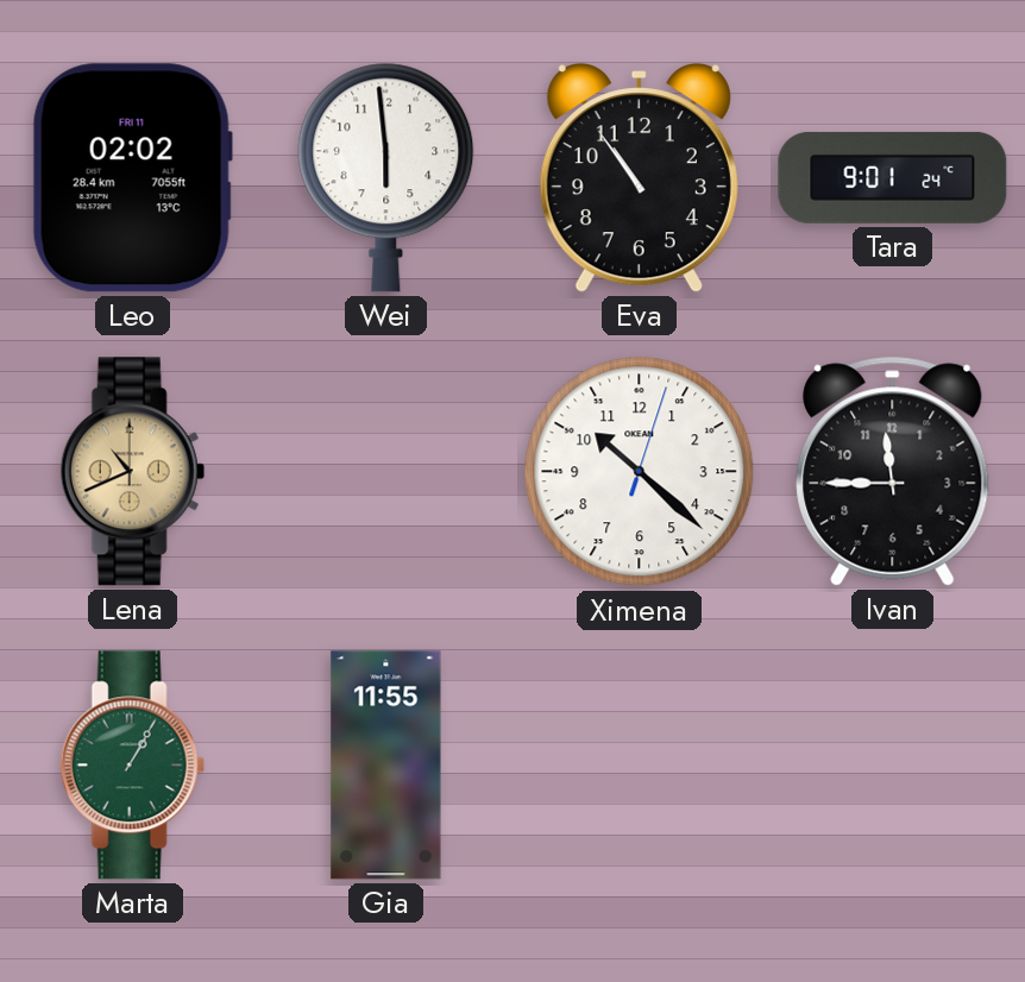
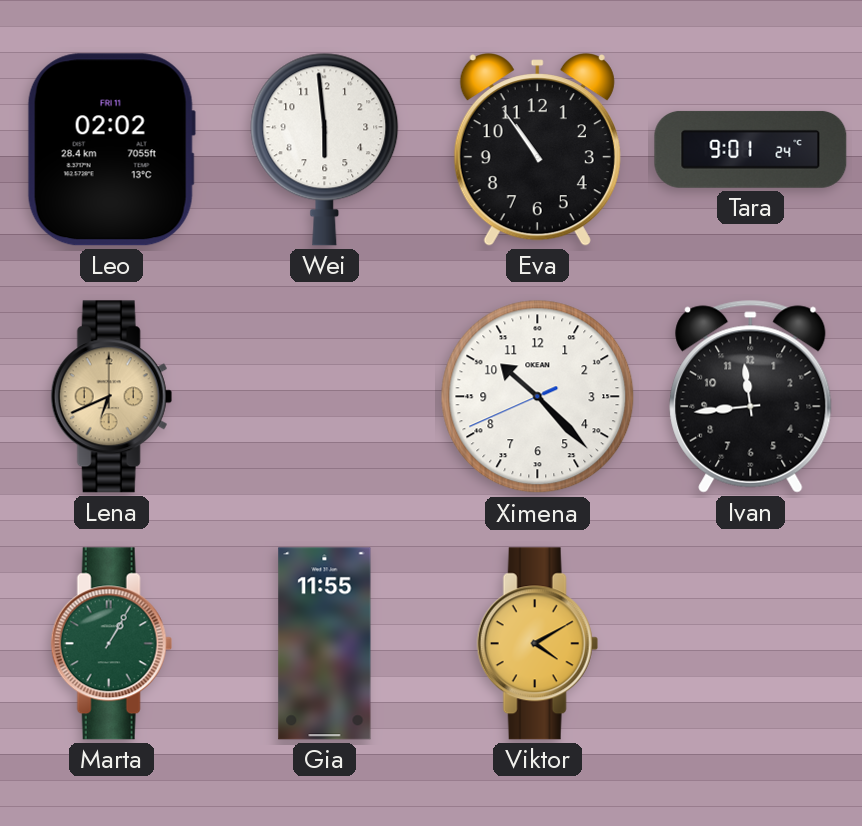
Lena: 10:41 -> 6:41
Ximena: 10:22:03 -> 10:22:41
Ivan: 11:45 -> 11:44
Viktor: none -> 4:10
